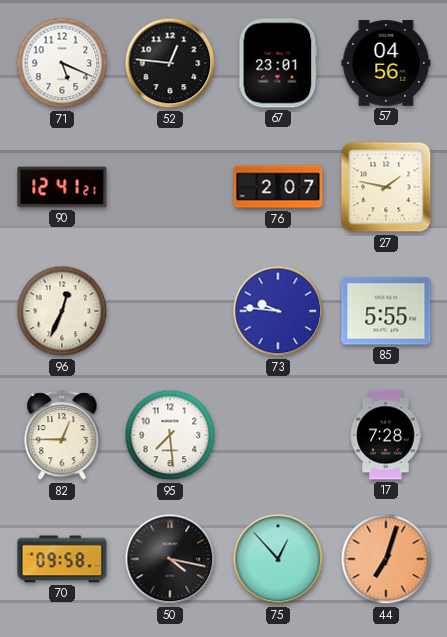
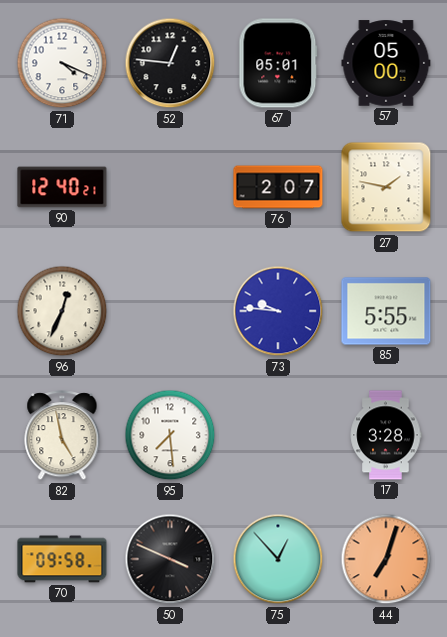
71: 5:19 -> 4:19
67: 23:01 -> 05:01
57: 04:56 -> 05:00
90: 12:41 -> 12:40
82: 12:45 -> 4:58
17: 7:28 -> 3:28
50: 4:17 -> 3:49
